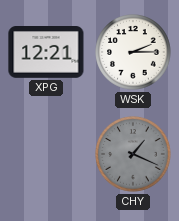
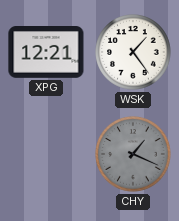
WSK: 2:15 -> 1:24
